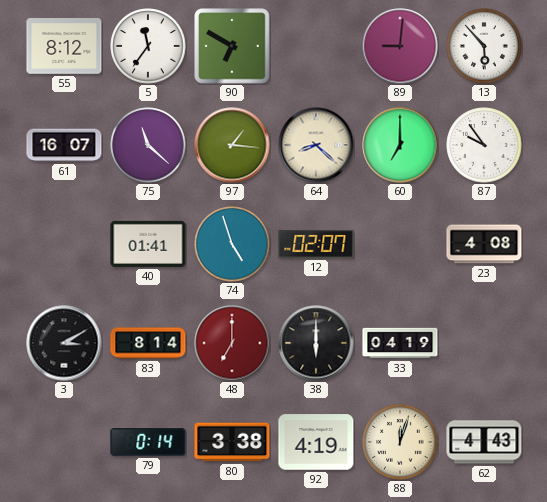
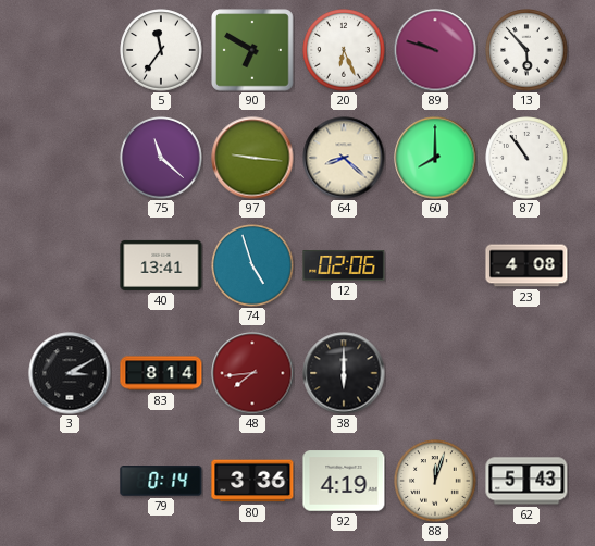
55: 8:12 -> none
20: none -> 6:26
89: 9:01 -> 9:48
61: 16:07 -> none
97: 1:16 -> 9:16
60: 7:00 -> 8:00
87: 9:54 -> 10:54
40: 01:41 -> 13:41
12: 02:07 -> 02:06
48: 7:00 -> 7:44
33: 04:19 -> none
80: 3:38 -> 3:36
62: 4:43 -> 5:43
